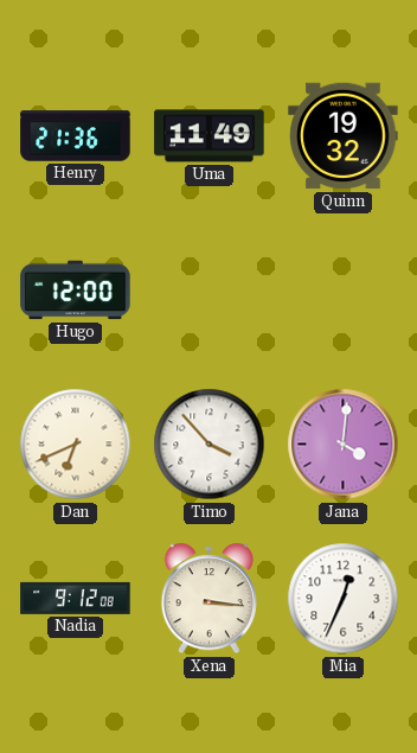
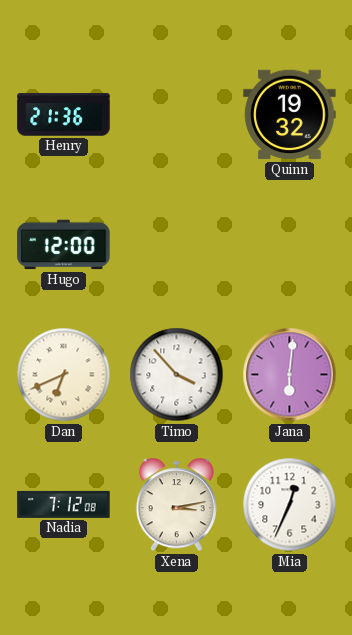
Uma: 11:49 -> none
Jana: 4:01 -> 6:01
Nadia: 9:12 -> 7:12
Xena: 3:16 -> 3:13
